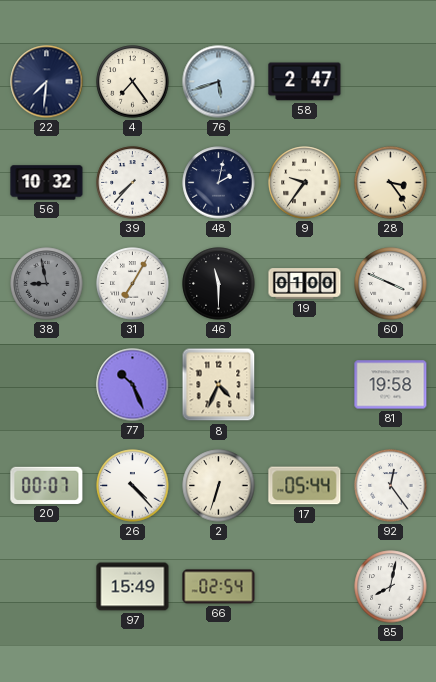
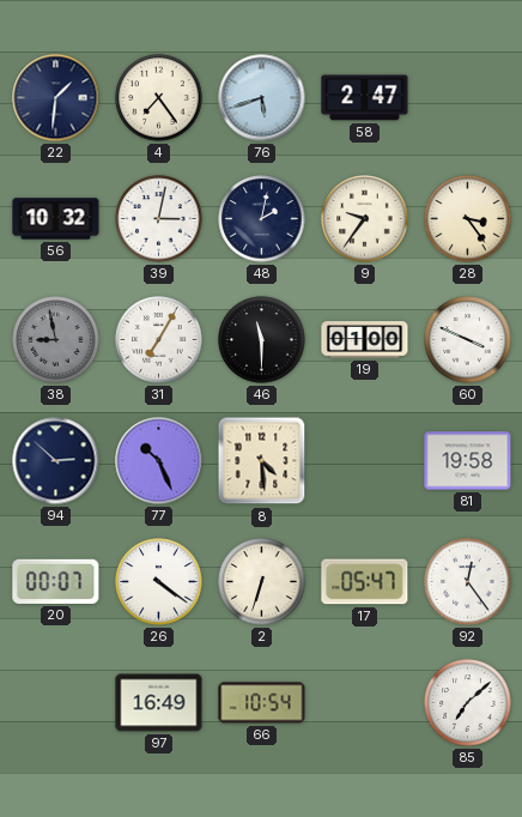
22: 7:31 -> 1:31
39: 7:37 -> 3:02
94: none -> 2:52
8: 4:34 -> 4:29
26: 4:23 -> 4:21
17: 05:44 -> 05:47
97: 15:49 -> 16:49
66: 02:54 -> 10:54
85: 8:02 -> 7:08
